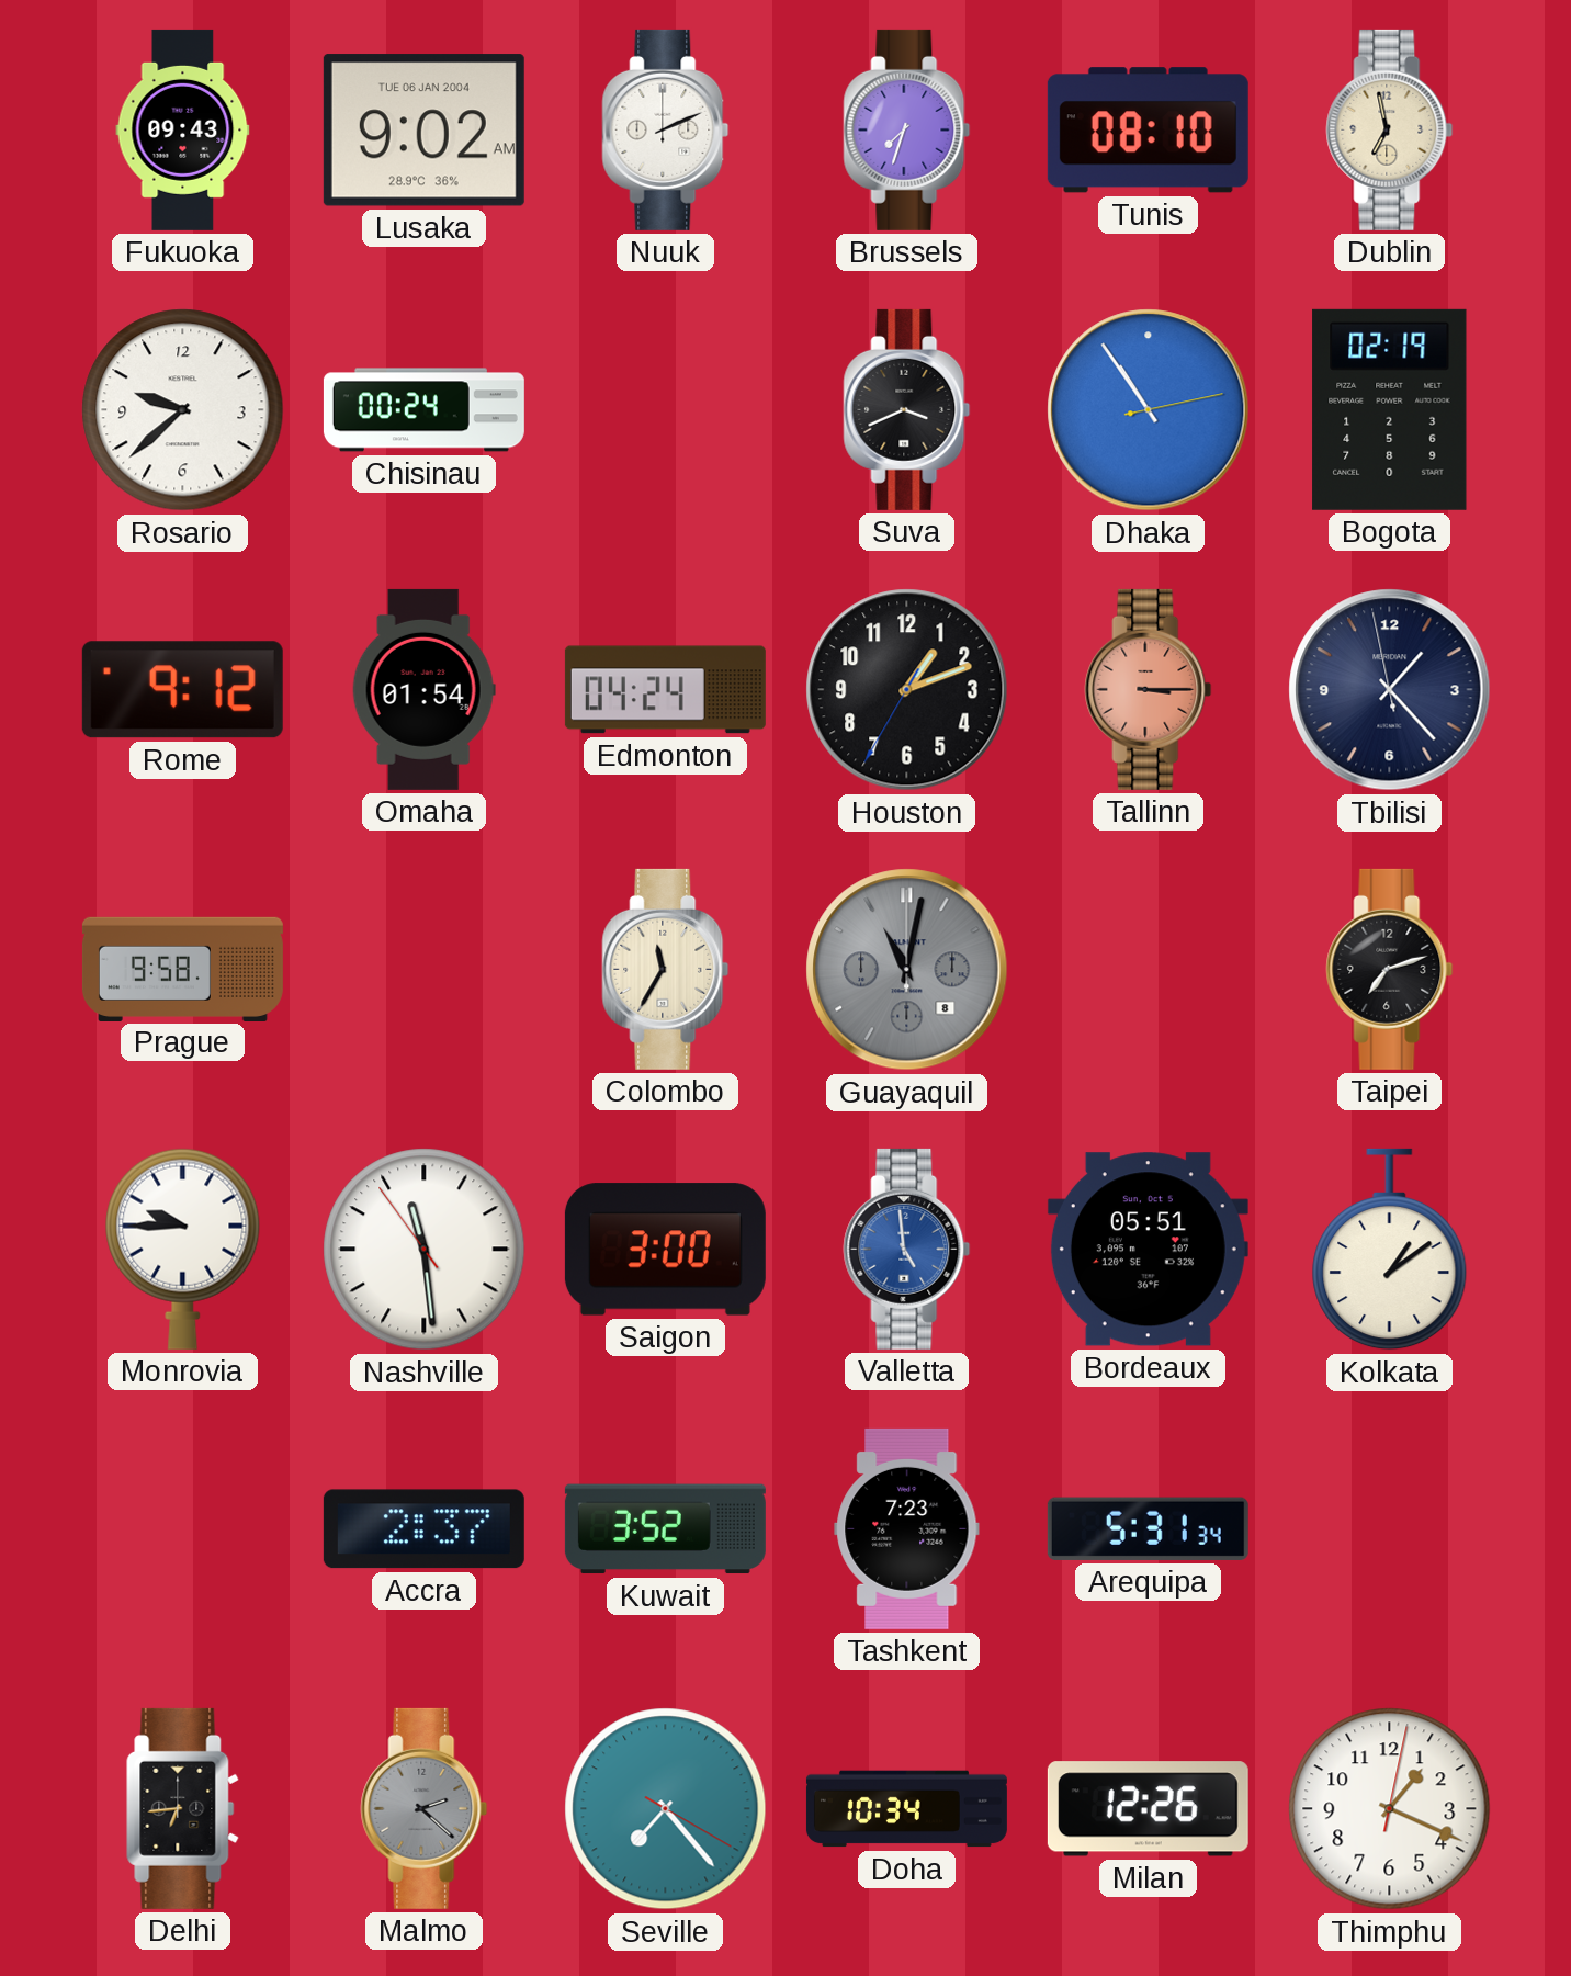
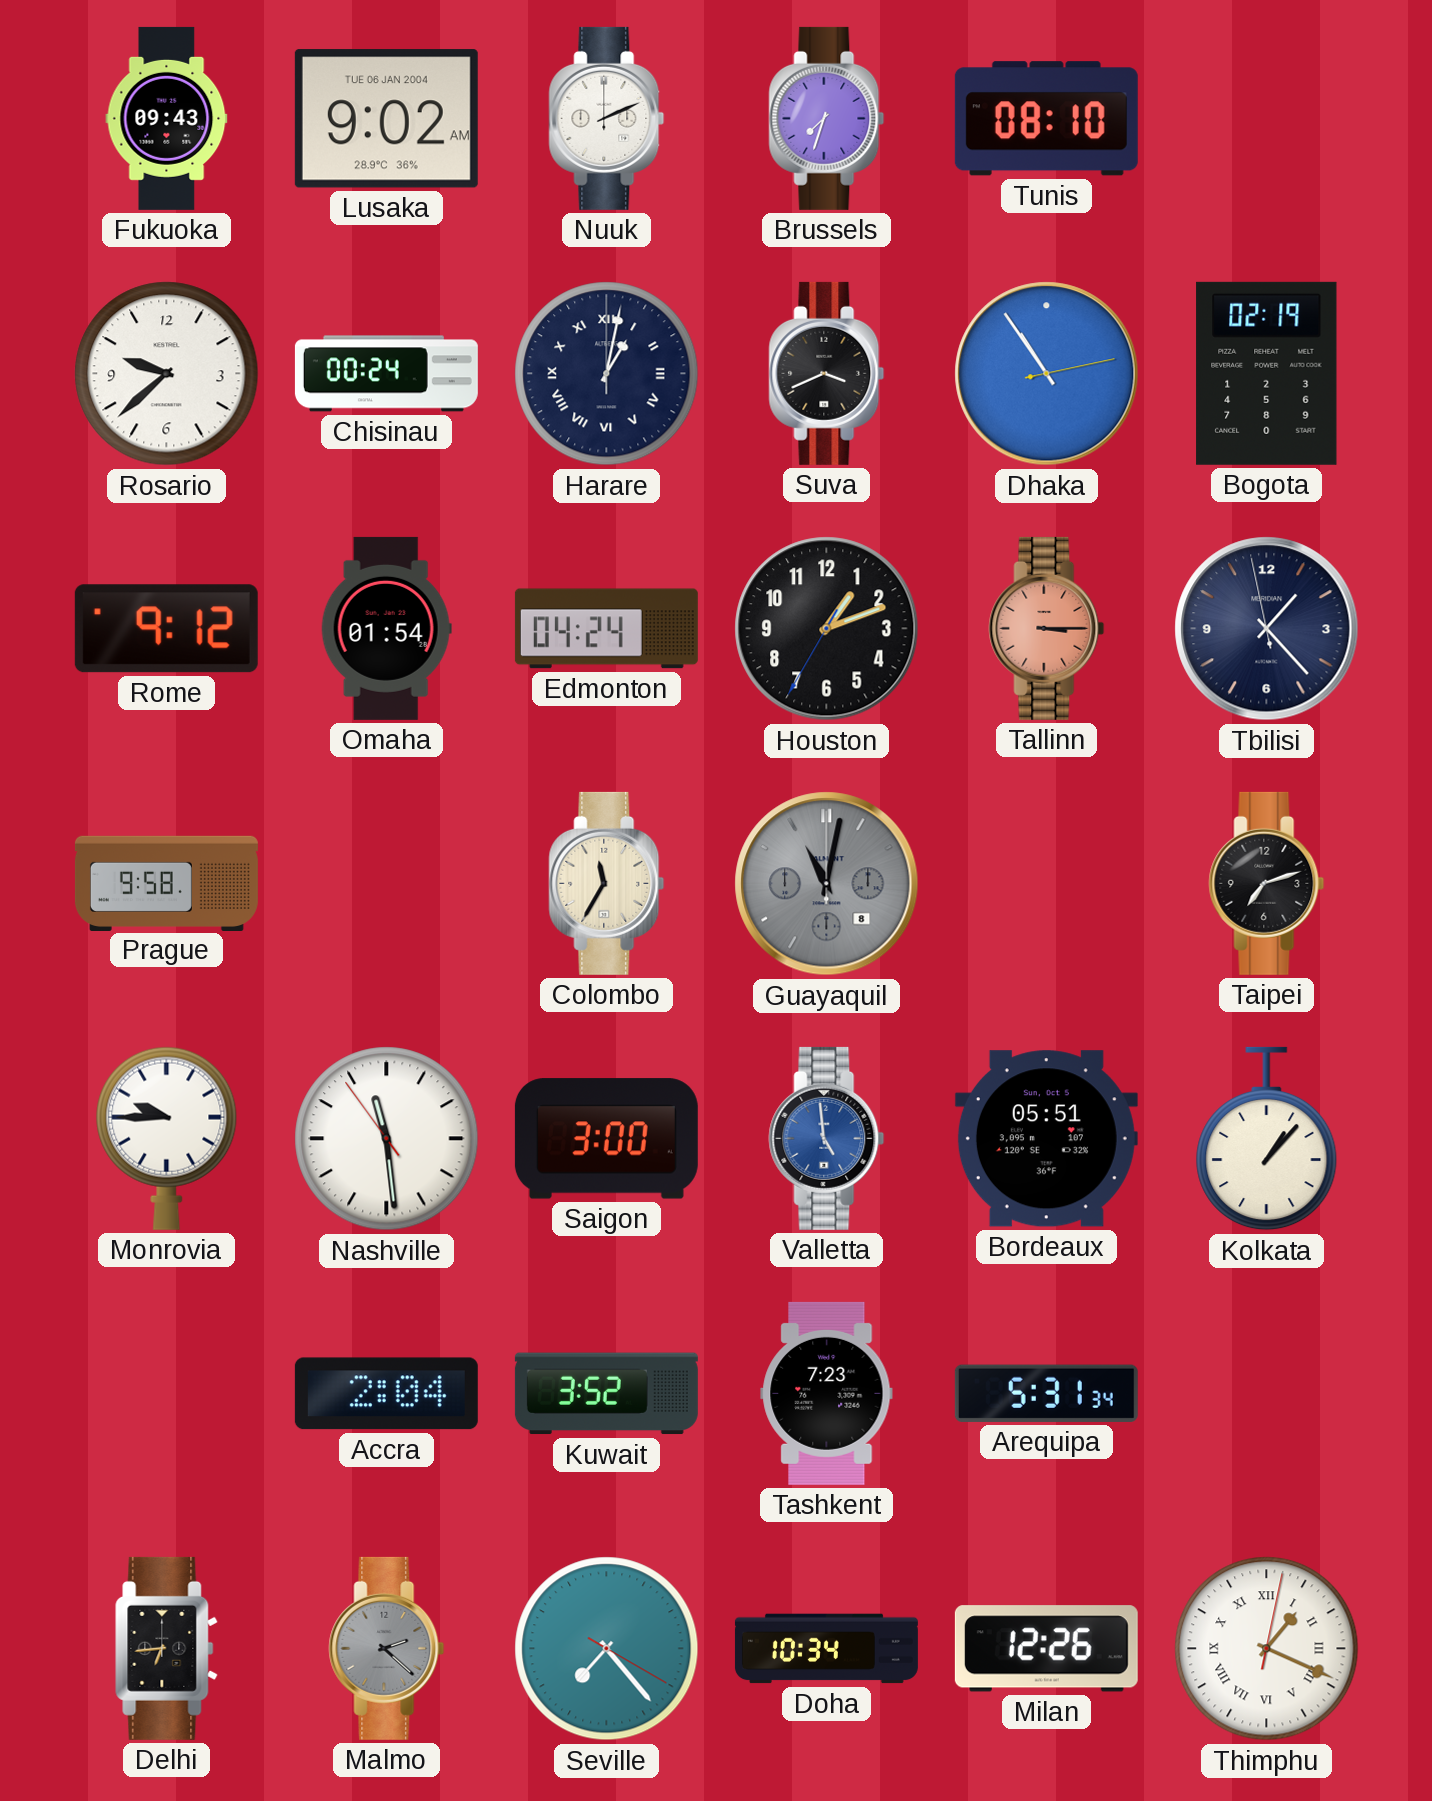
Dublin: 6:58 -> none
Harare: none -> 1:02
Kolkata: 1:09 -> 1:07
Accra: 2:37 -> 2:04
Thimphu numerals: Arabic -> Roman
